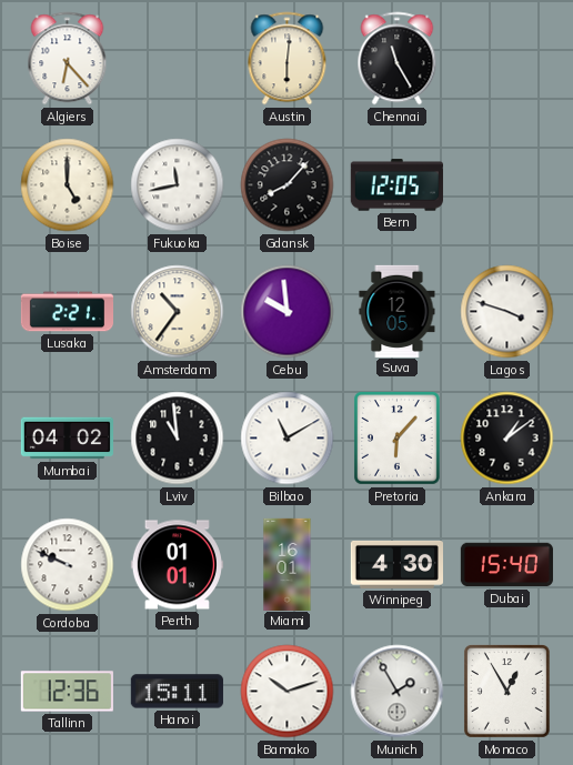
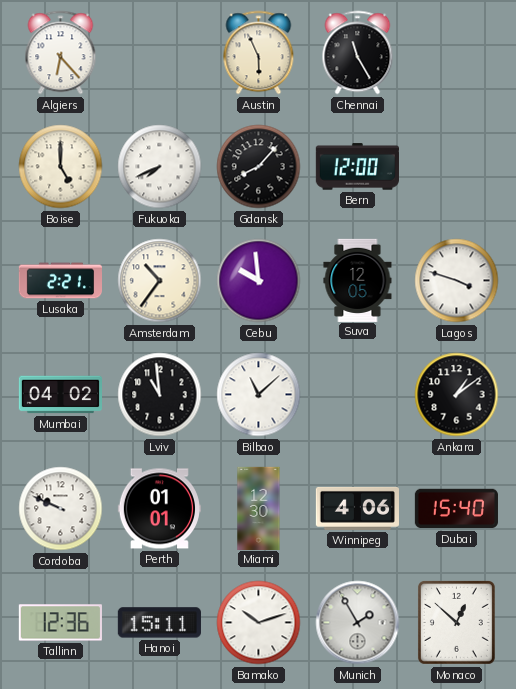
Austin: 6:01 -> 5:56
Fukuoka: 11:43 -> 7:41
Bern: 12:05 -> 12:00
Bilbao: 11:10 -> 11:08
Pretoria: 6:07 -> none
Miami: 16:01 -> 12:30
Winnipeg: 4:30 -> 4:06
Monaco: 12:55 -> 12:52
